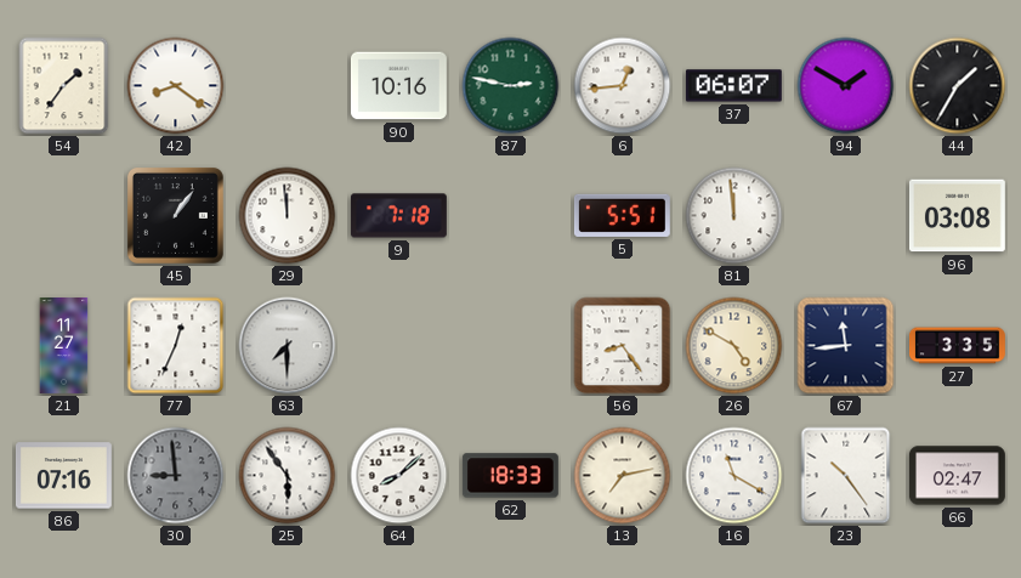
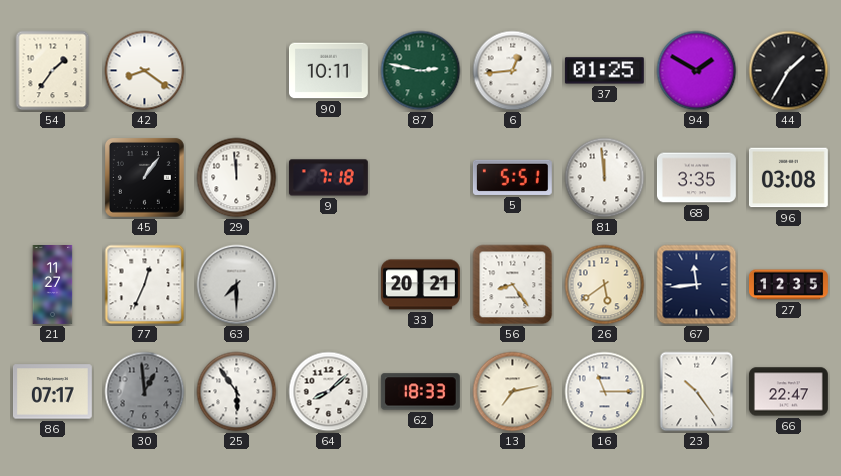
90: 10:16 -> 10:11
37: 06:07 -> 01:25
68: none -> 3:35
33: none -> 20:21
26: 4:50 -> 5:39
27: 3:35 -> 12:35
86: 07:16 -> 07:17
30: 8:59 -> 12:59
16: 11:20 -> 11:15
66: 02:47 -> 22:47
